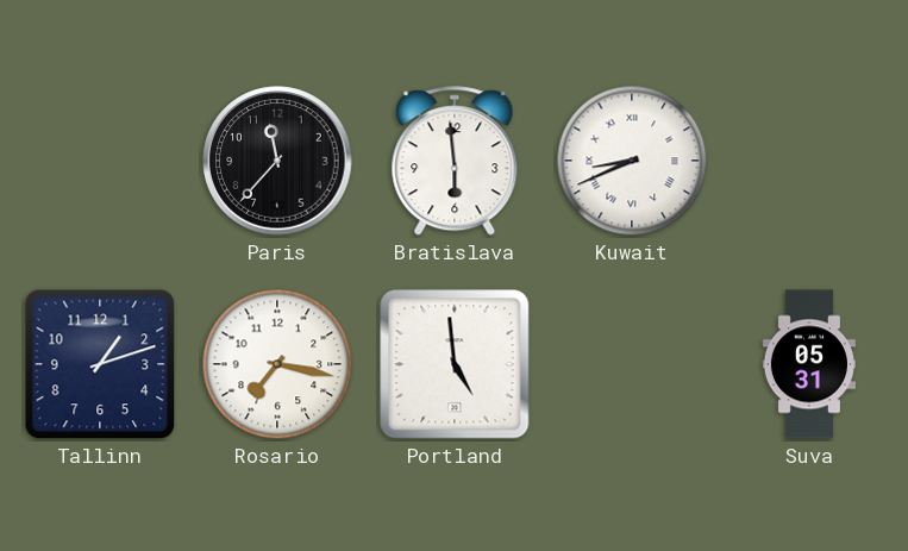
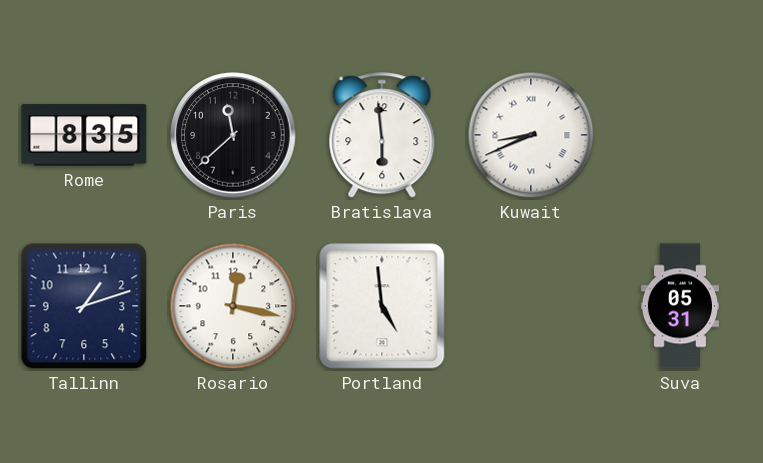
Rome: none -> 8:35
Paris: 11:37 -> 11:38
Rosario: 7:17 -> 12:17
